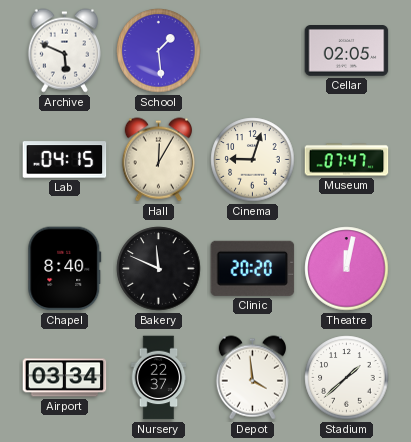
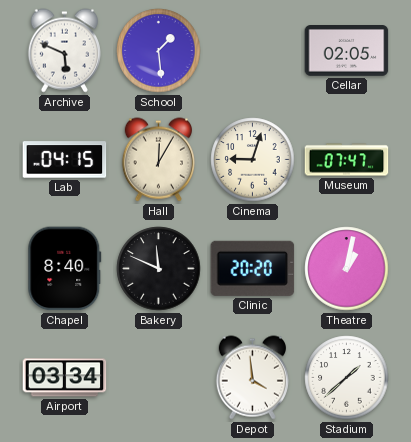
Theatre: 12:02 -> 1:02
Nursery: 22:37 -> none
